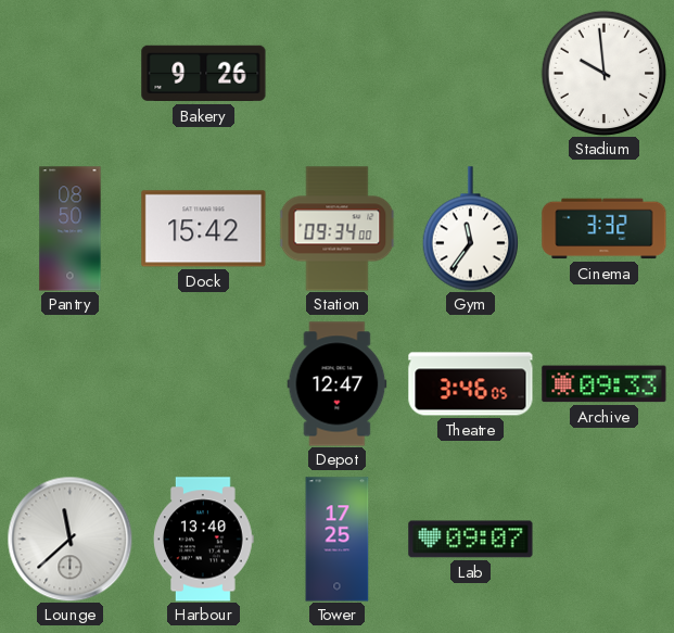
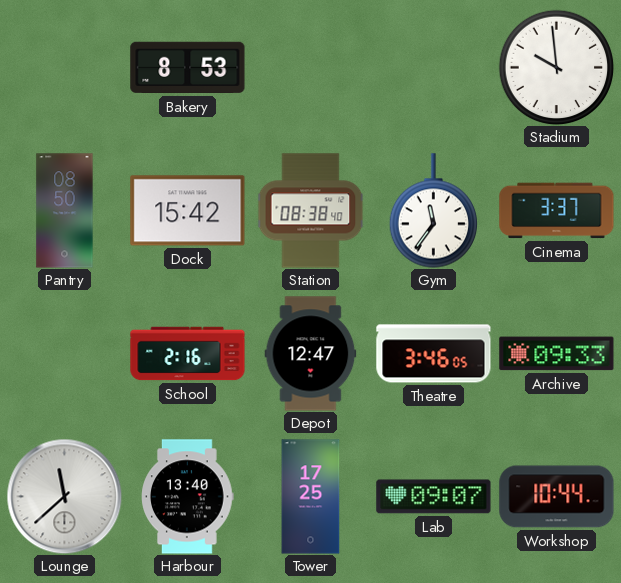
Bakery: 9:26 -> 8:53
Station: 09:34 -> 08:38
Cinema: 3:32 -> 3:37
School: none -> 2:16
Workshop: none -> 10:44
